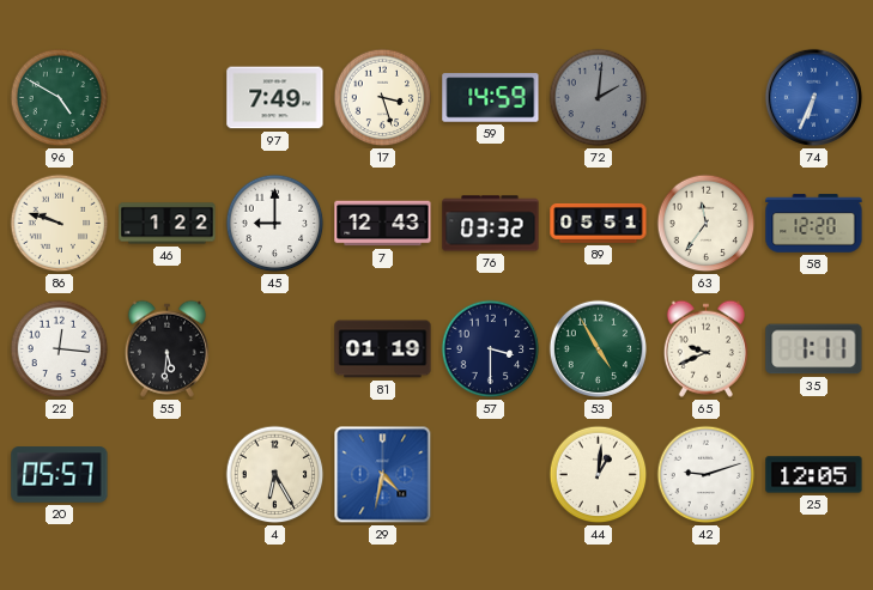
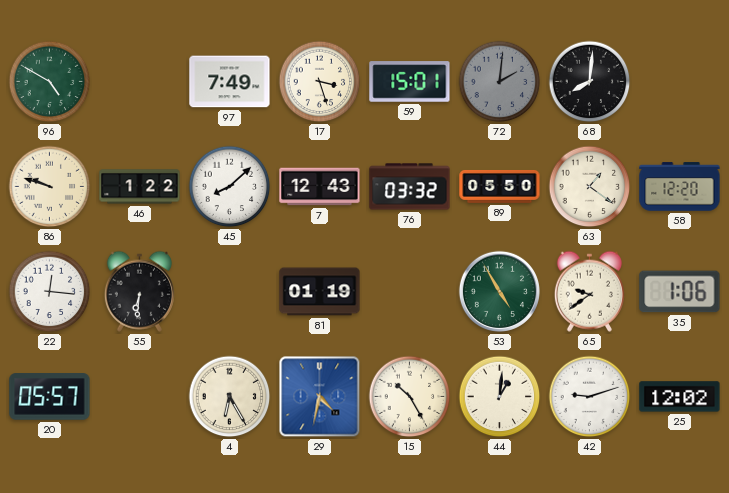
59: 14:59 -> 15:01
68: none -> 8:01
74: 6:34 -> none
45: 9:00 -> 8:08
89: 05:51 -> 05:50
63: 11:36 -> 1:21
55: 5:31 -> 6:31
57: 3:30 -> none
65: 9:41 -> 9:39
35: 1:11 -> 1:06
15: none -> 10:25
25: 12:05 -> 12:02
